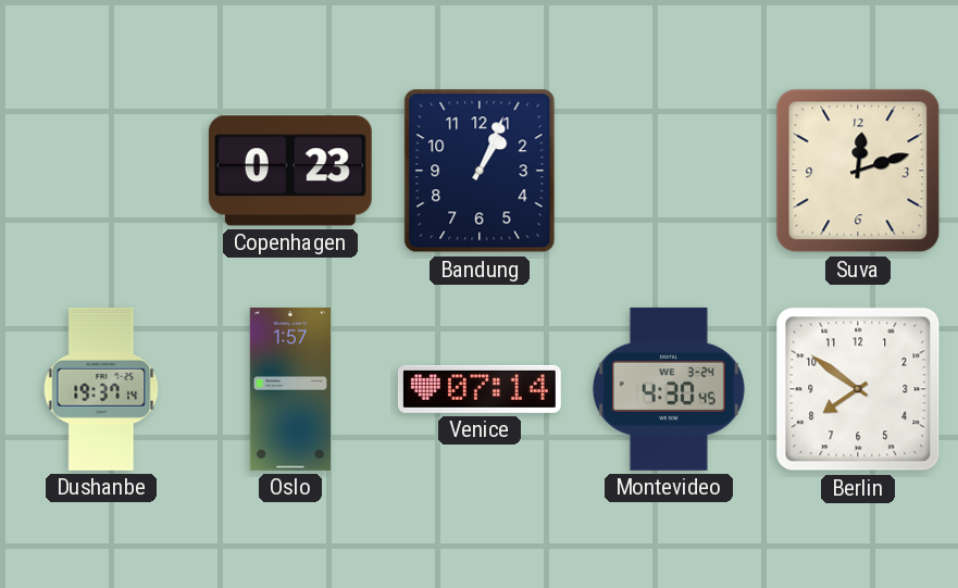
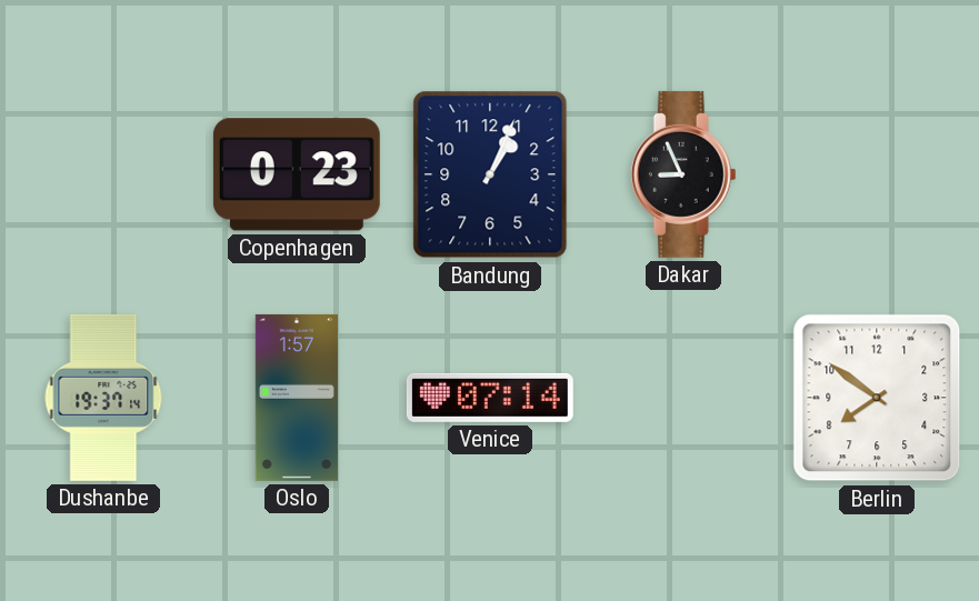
Dakar: none -> 8:56
Suva: 12:12 -> none
Montevideo: 4:30 -> none
